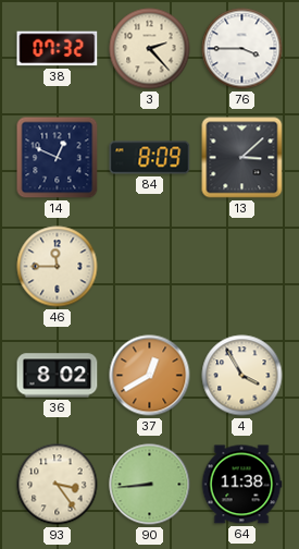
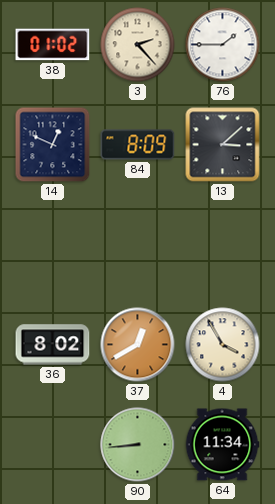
38: 07:32 -> 01:02
76: 3:45 -> 1:45
46: 11:45 -> none
93: 3:24 -> none
64: 11:38 -> 11:34
